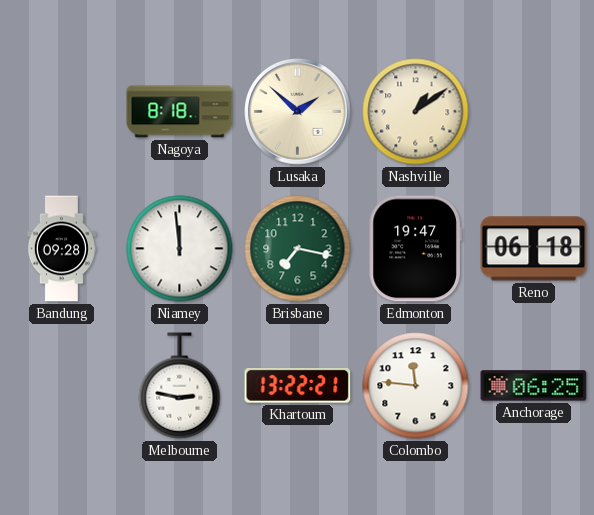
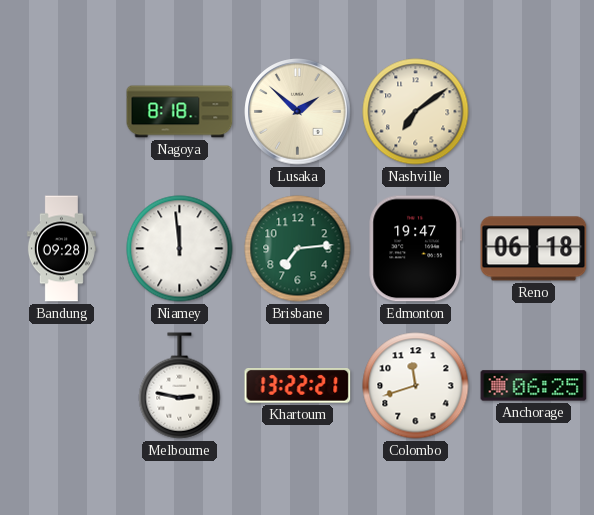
Nashville: 1:09 -> 7:09
Brisbane: 7:17 -> 7:14
Colombo: 11:46 -> 11:42
